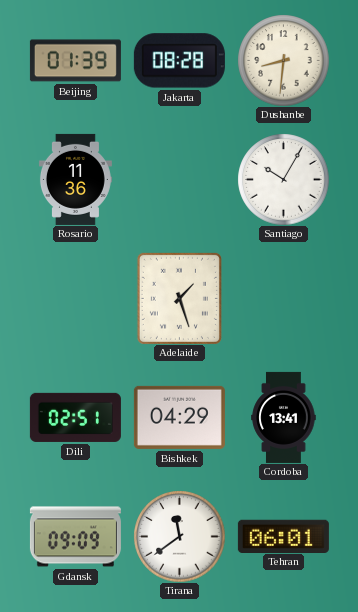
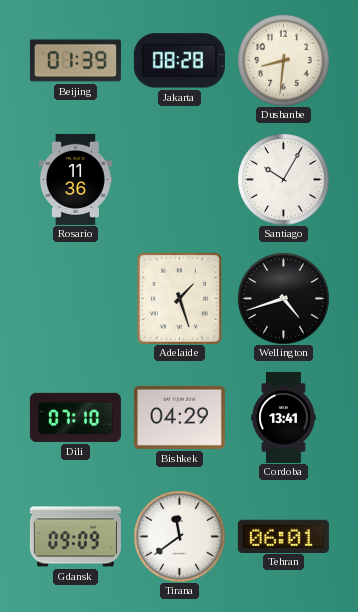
Wellington: none -> 4:42
Dili: 02:51 -> 07:10
